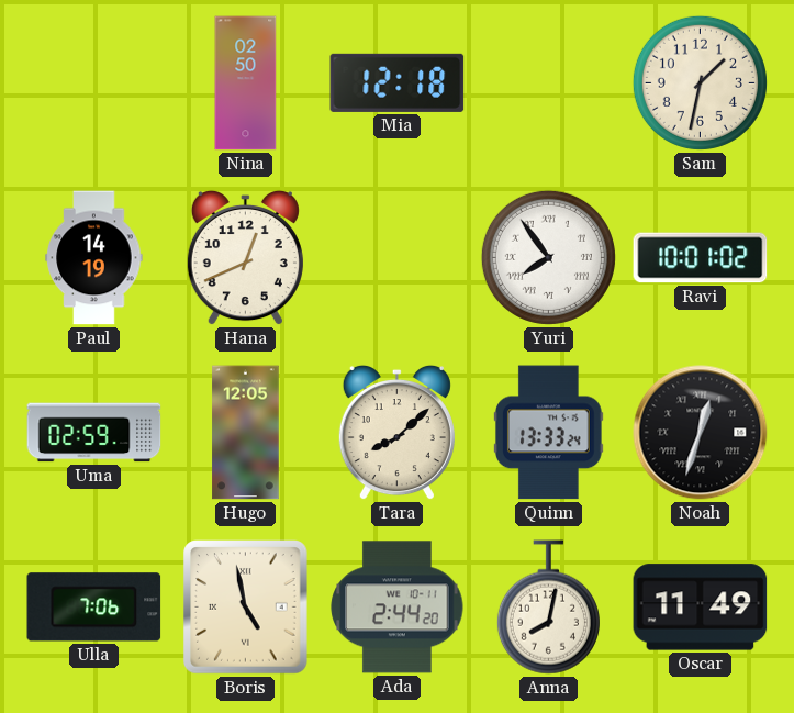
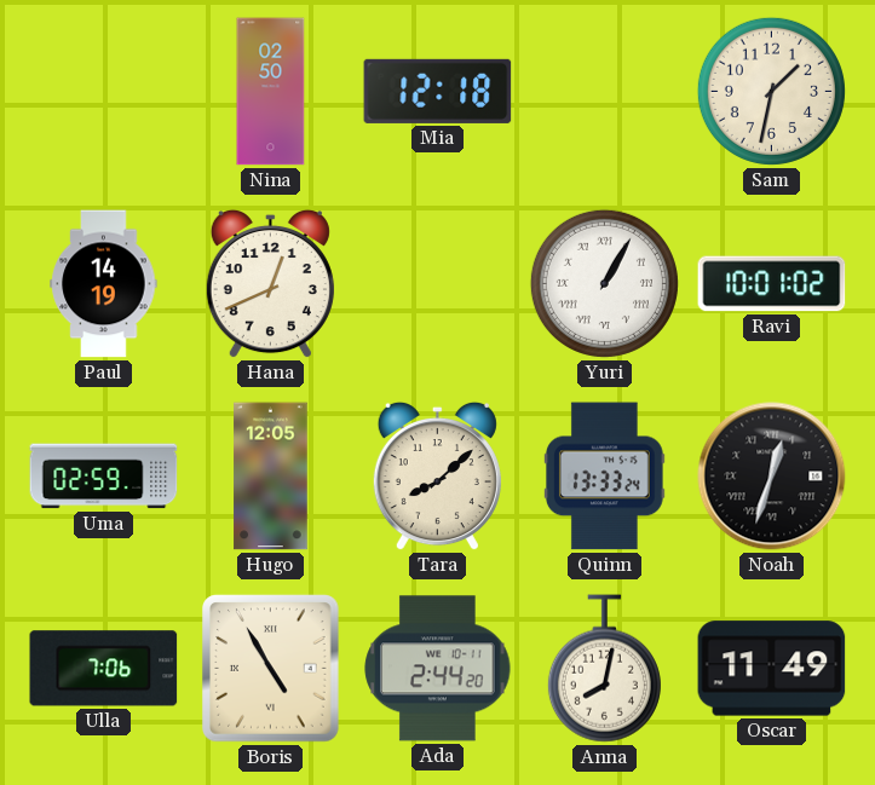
Yuri: 7:54 -> 1:05
Boris: 4:58 -> 4:55
